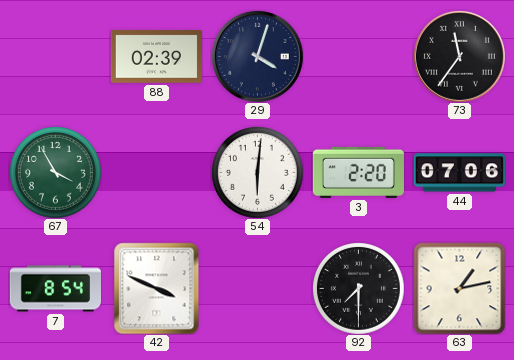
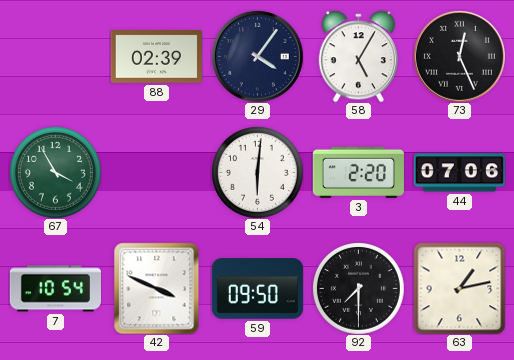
29: 4:03 -> 4:06
58: none -> 5:05
73: 11:36 -> 12:26
7: 8:54 -> 10:54
59: none -> 09:50
